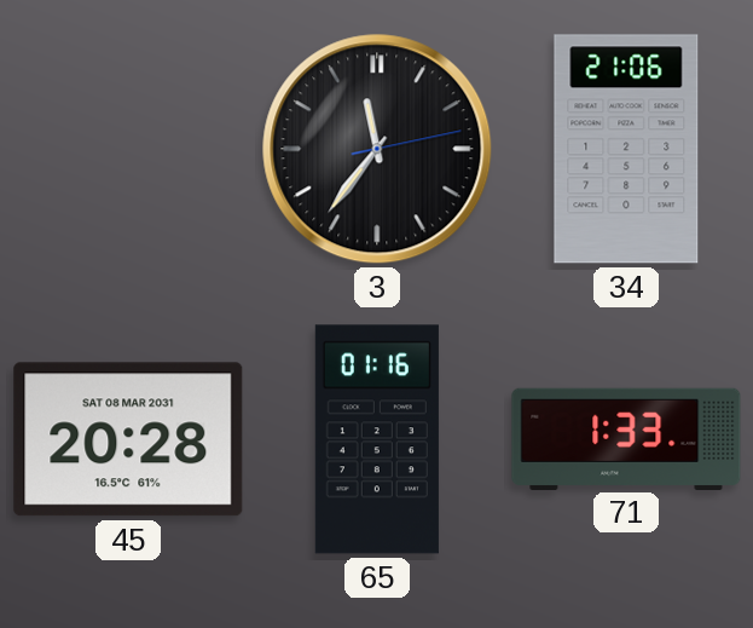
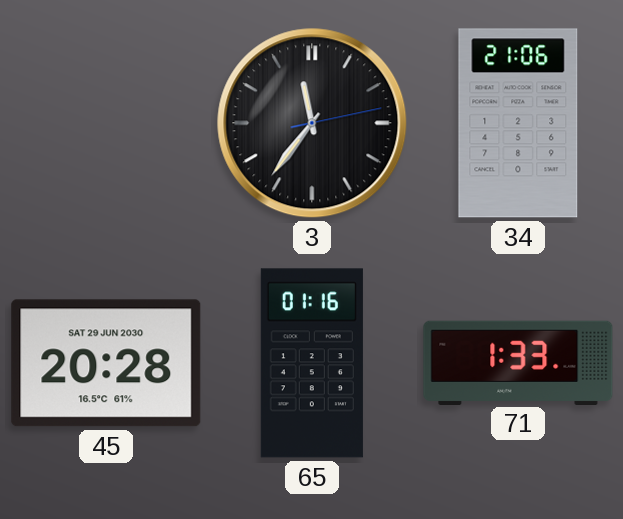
45 date: SAT 08 MAR 2031 -> SAT 29 JUN 2030
